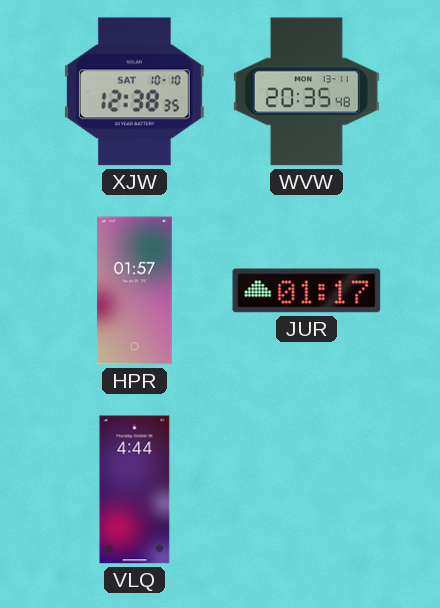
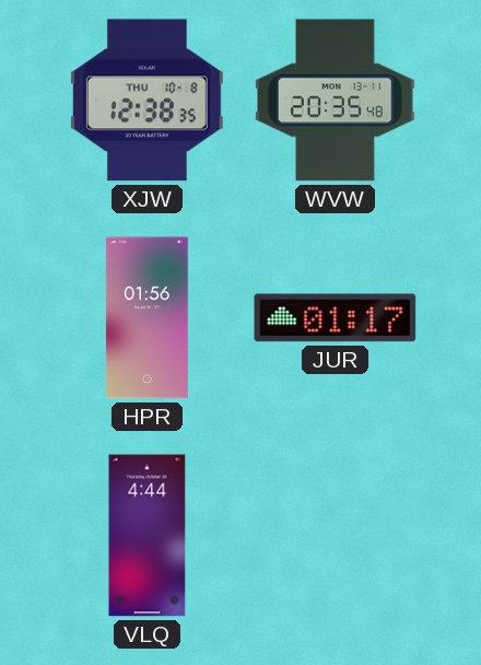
XJW date: SAT 10-10 -> THU 10-8
HPR: 01:57 -> 01:56
